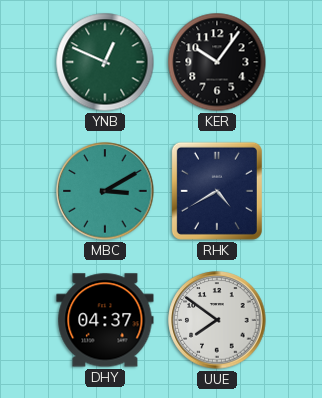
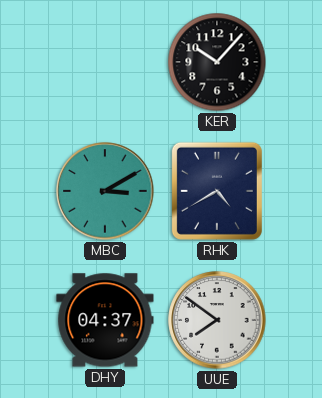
YNB: 12:49 -> none
KER: 10:06 -> 10:07
